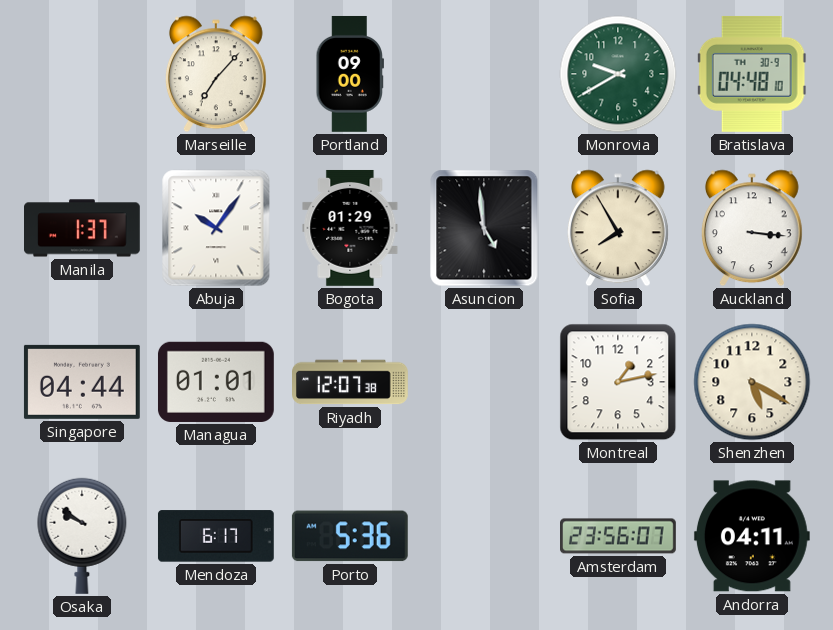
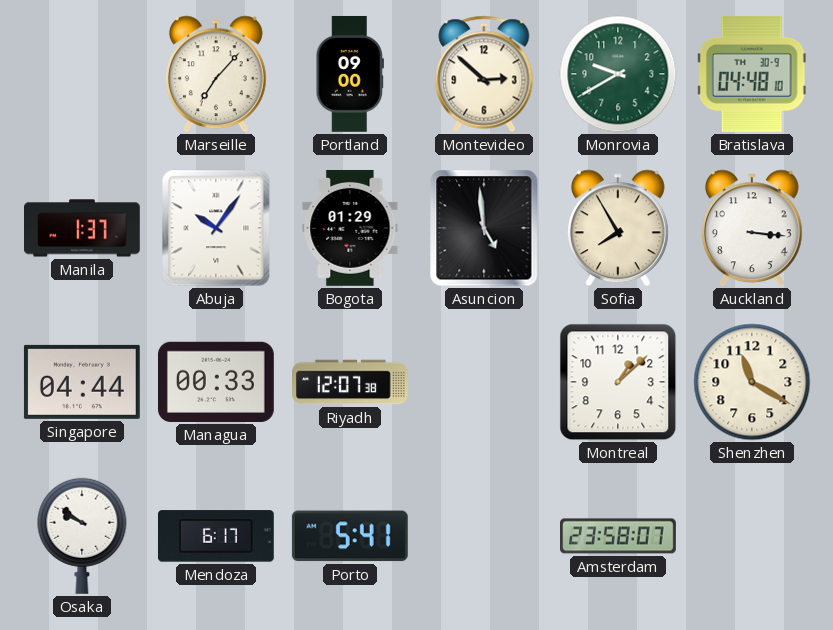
Montevideo: none -> 2:52
Managua: 01:01 -> 00:33
Montreal: 1:13 -> 1:08
Shenzhen: 5:20 -> 11:20
Porto: 5:36 -> 5:41
Amsterdam: 23:56 -> 23:58
Andorra: 04:11 -> none
